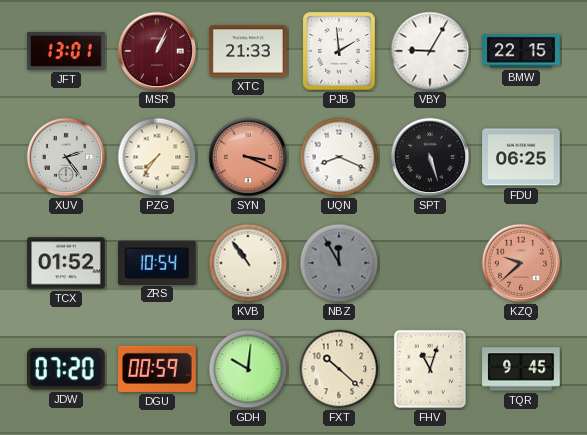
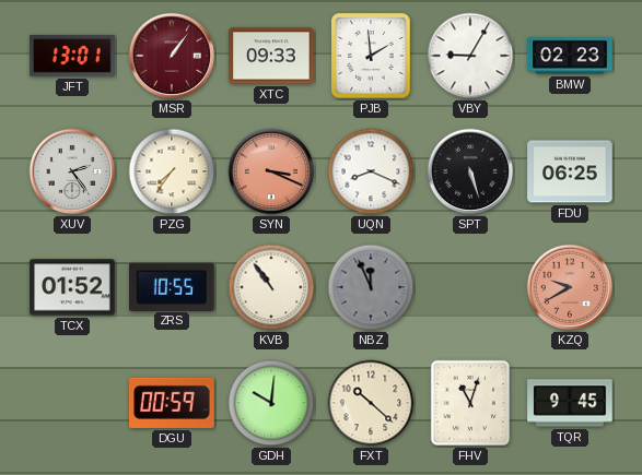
MSR: 1:04 -> 1:06
XTC: 21:33 -> 09:33
BMW: 22:15 -> 02:23
ZRS: 10:54 -> 10:55
NBZ: 11:55 -> 11:56
KZQ: 9:38 -> 9:40
JDW: 07:20 -> none
